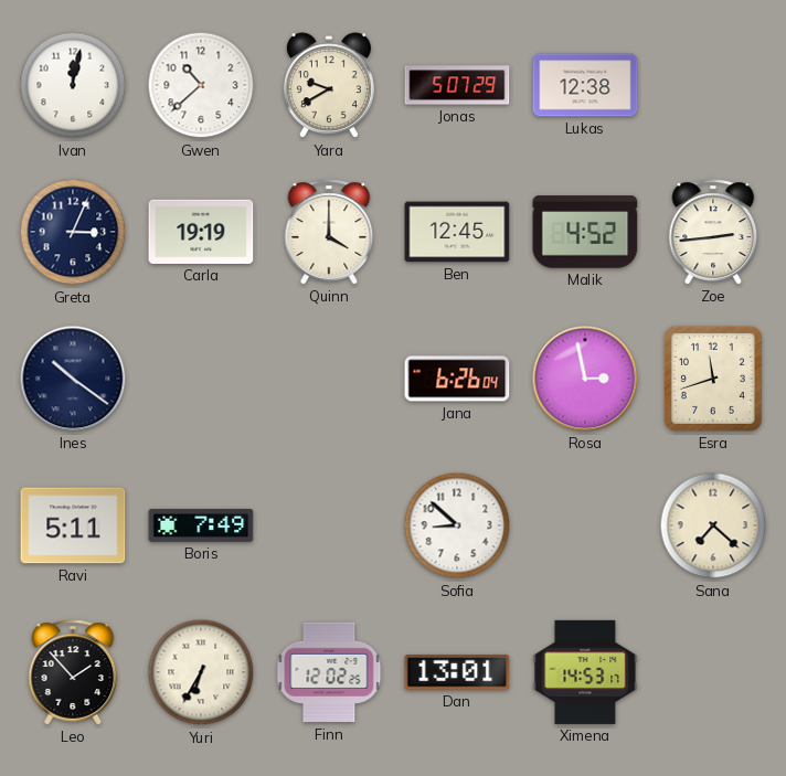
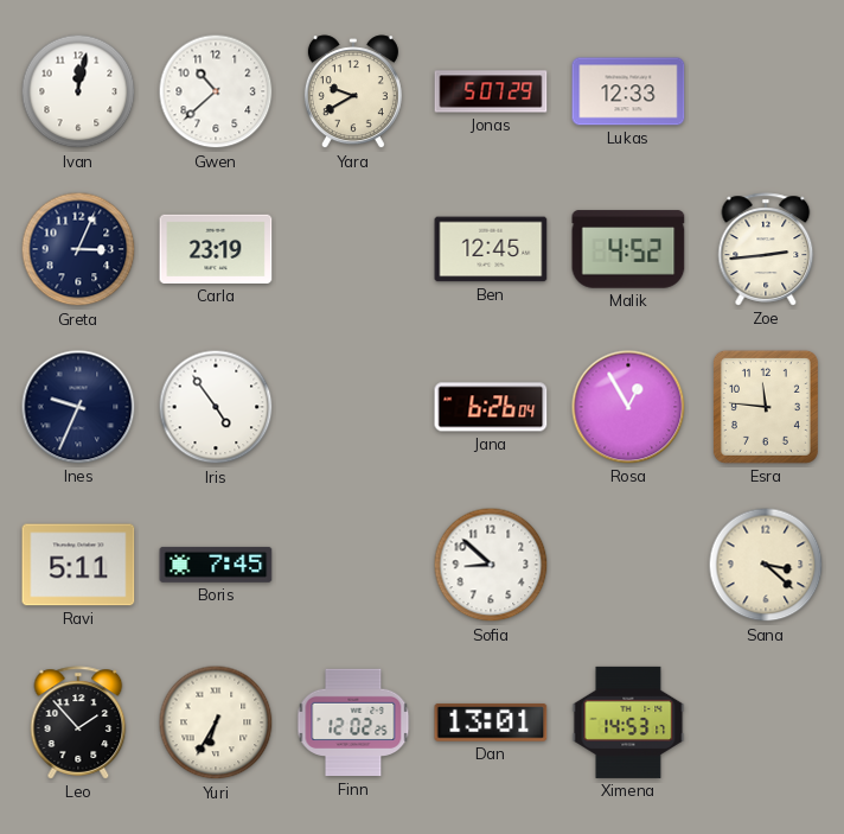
Lukas: 12:38 -> 12:33
Carla: 19:19 -> 23:19
Quinn: 4:00 -> none
Ines: 10:21 -> 9:34
Iris: none -> 4:54
Rosa: 2:58 -> 12:55
Esra: 11:42 -> 11:46
Boris: 7:49 -> 7:45
Sana: 7:22 -> 3:22
